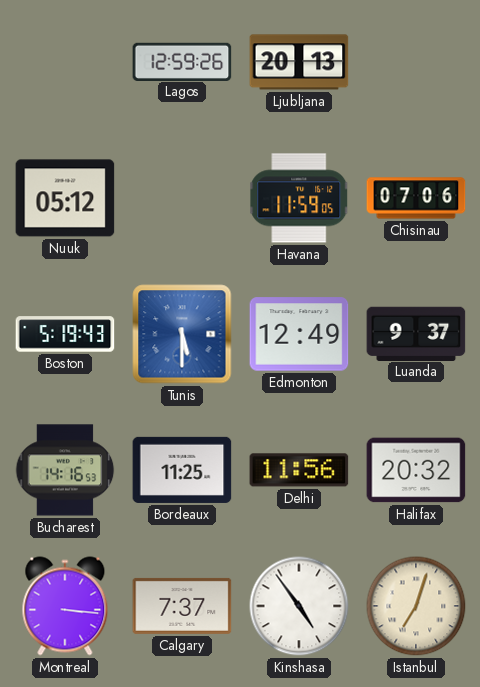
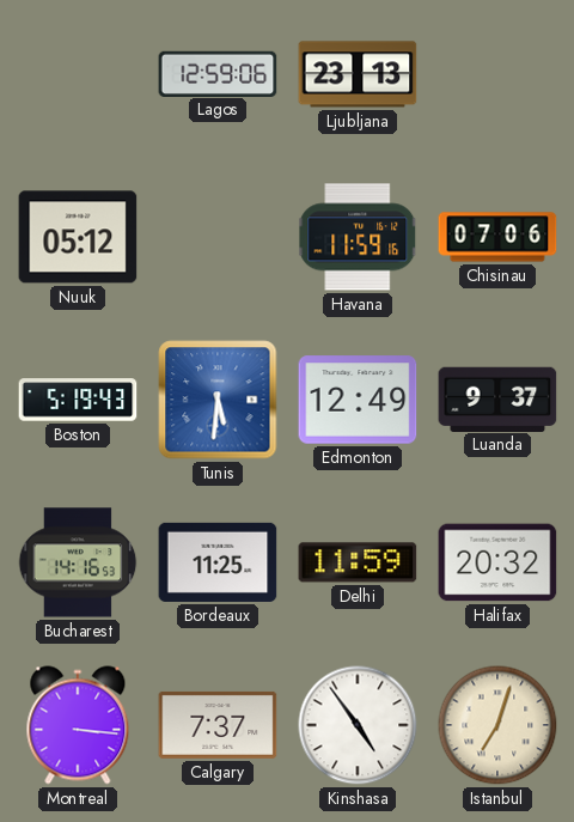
Lagos: 12:59:26 -> 12:59:06
Ljubljana: 20:13 -> 23:13
Havana: 11:59:05 -> 11:59:16
Tunis: 5:30 -> 5:31
Delhi: 11:56 -> 11:59
